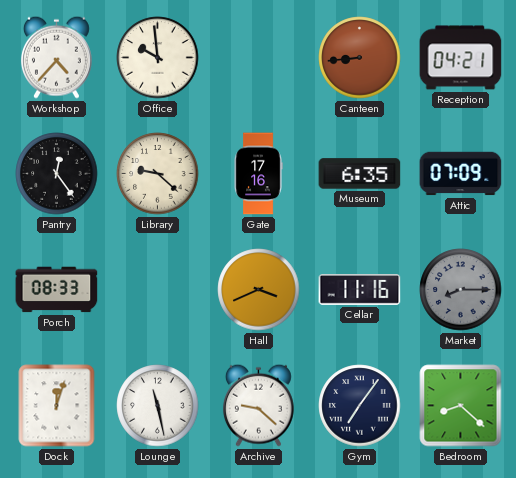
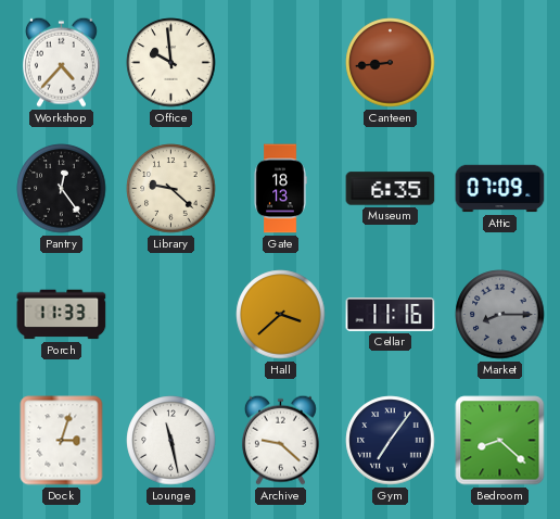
Reception: 04:21 -> none
Gate: 17:16 -> 18:13
Porch: 08:33 -> 11:33
Hall: 3:41 -> 3:38
Dock: 12:03 -> 3:03
